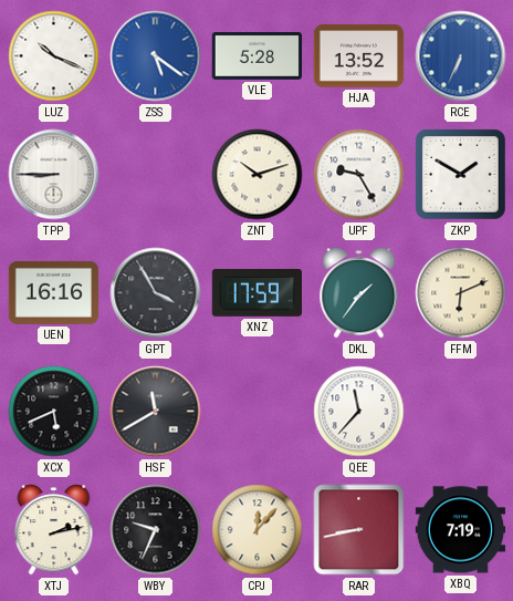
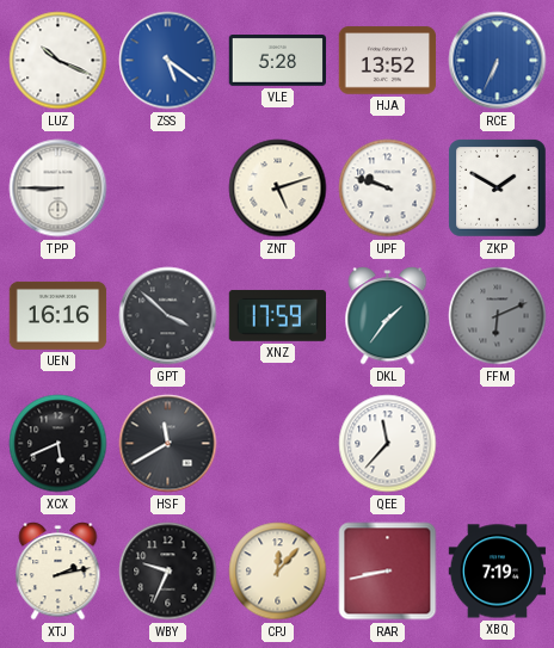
ZNT: 10:12 -> 5:12
UPF: 9:25 -> 9:48
GPT: 3:55 -> 3:52
FFM dial: cream -> grey
